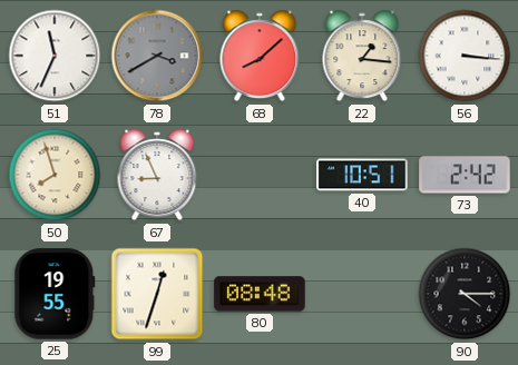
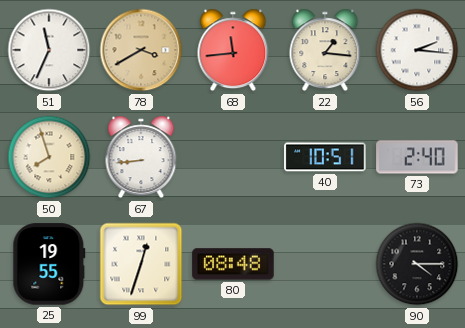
78 dial: grey -> champagne
68: 8:08 -> 11:44
56: 3:16 -> 2:16
67: 8:56 -> 8:44
73: 2:42 -> 2:40
